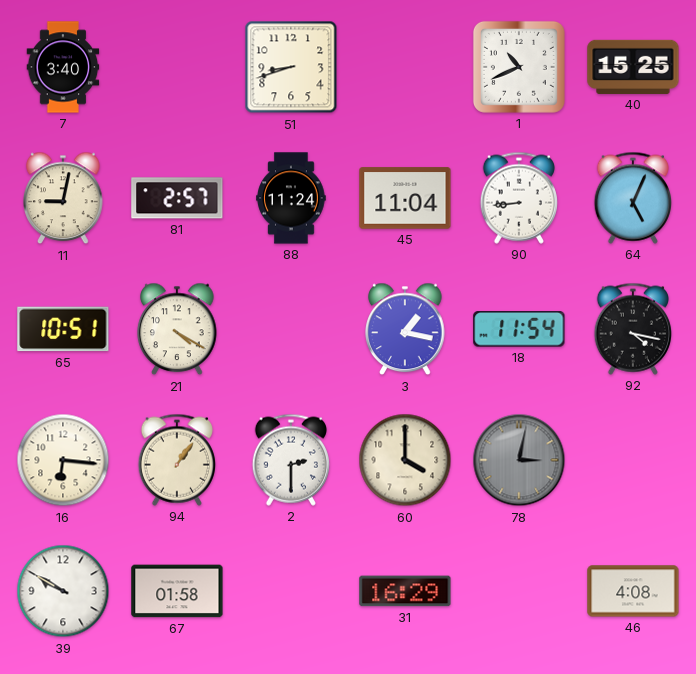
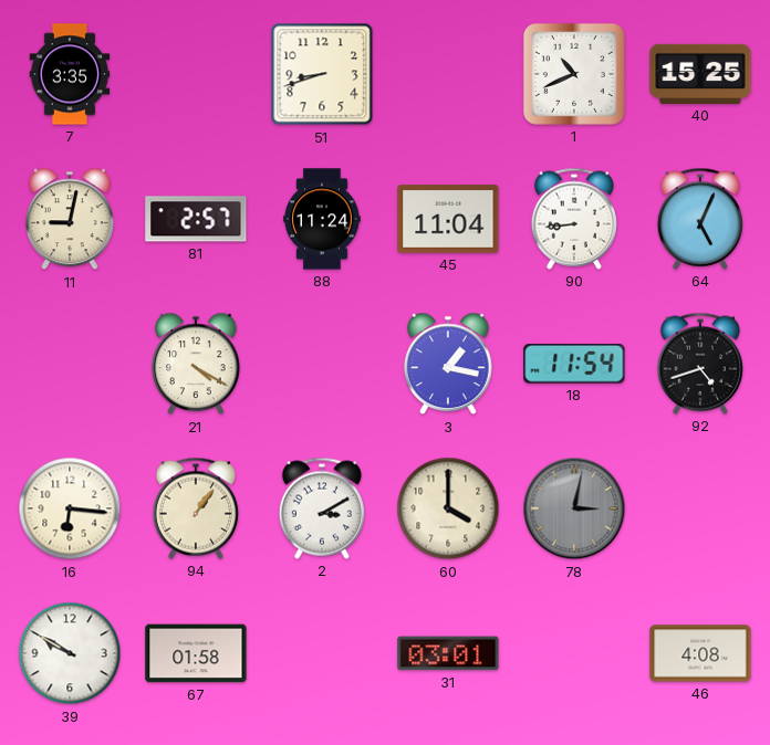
7: 3:40 -> 3:35
65: 10:51 -> none
92: 4:17 -> 4:42
2: 2:30 -> 3:10
31: 16:29 -> 03:01
